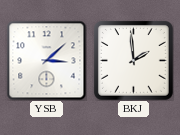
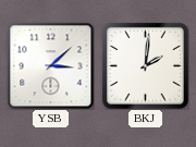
BKJ: 1:59 -> 2:01
